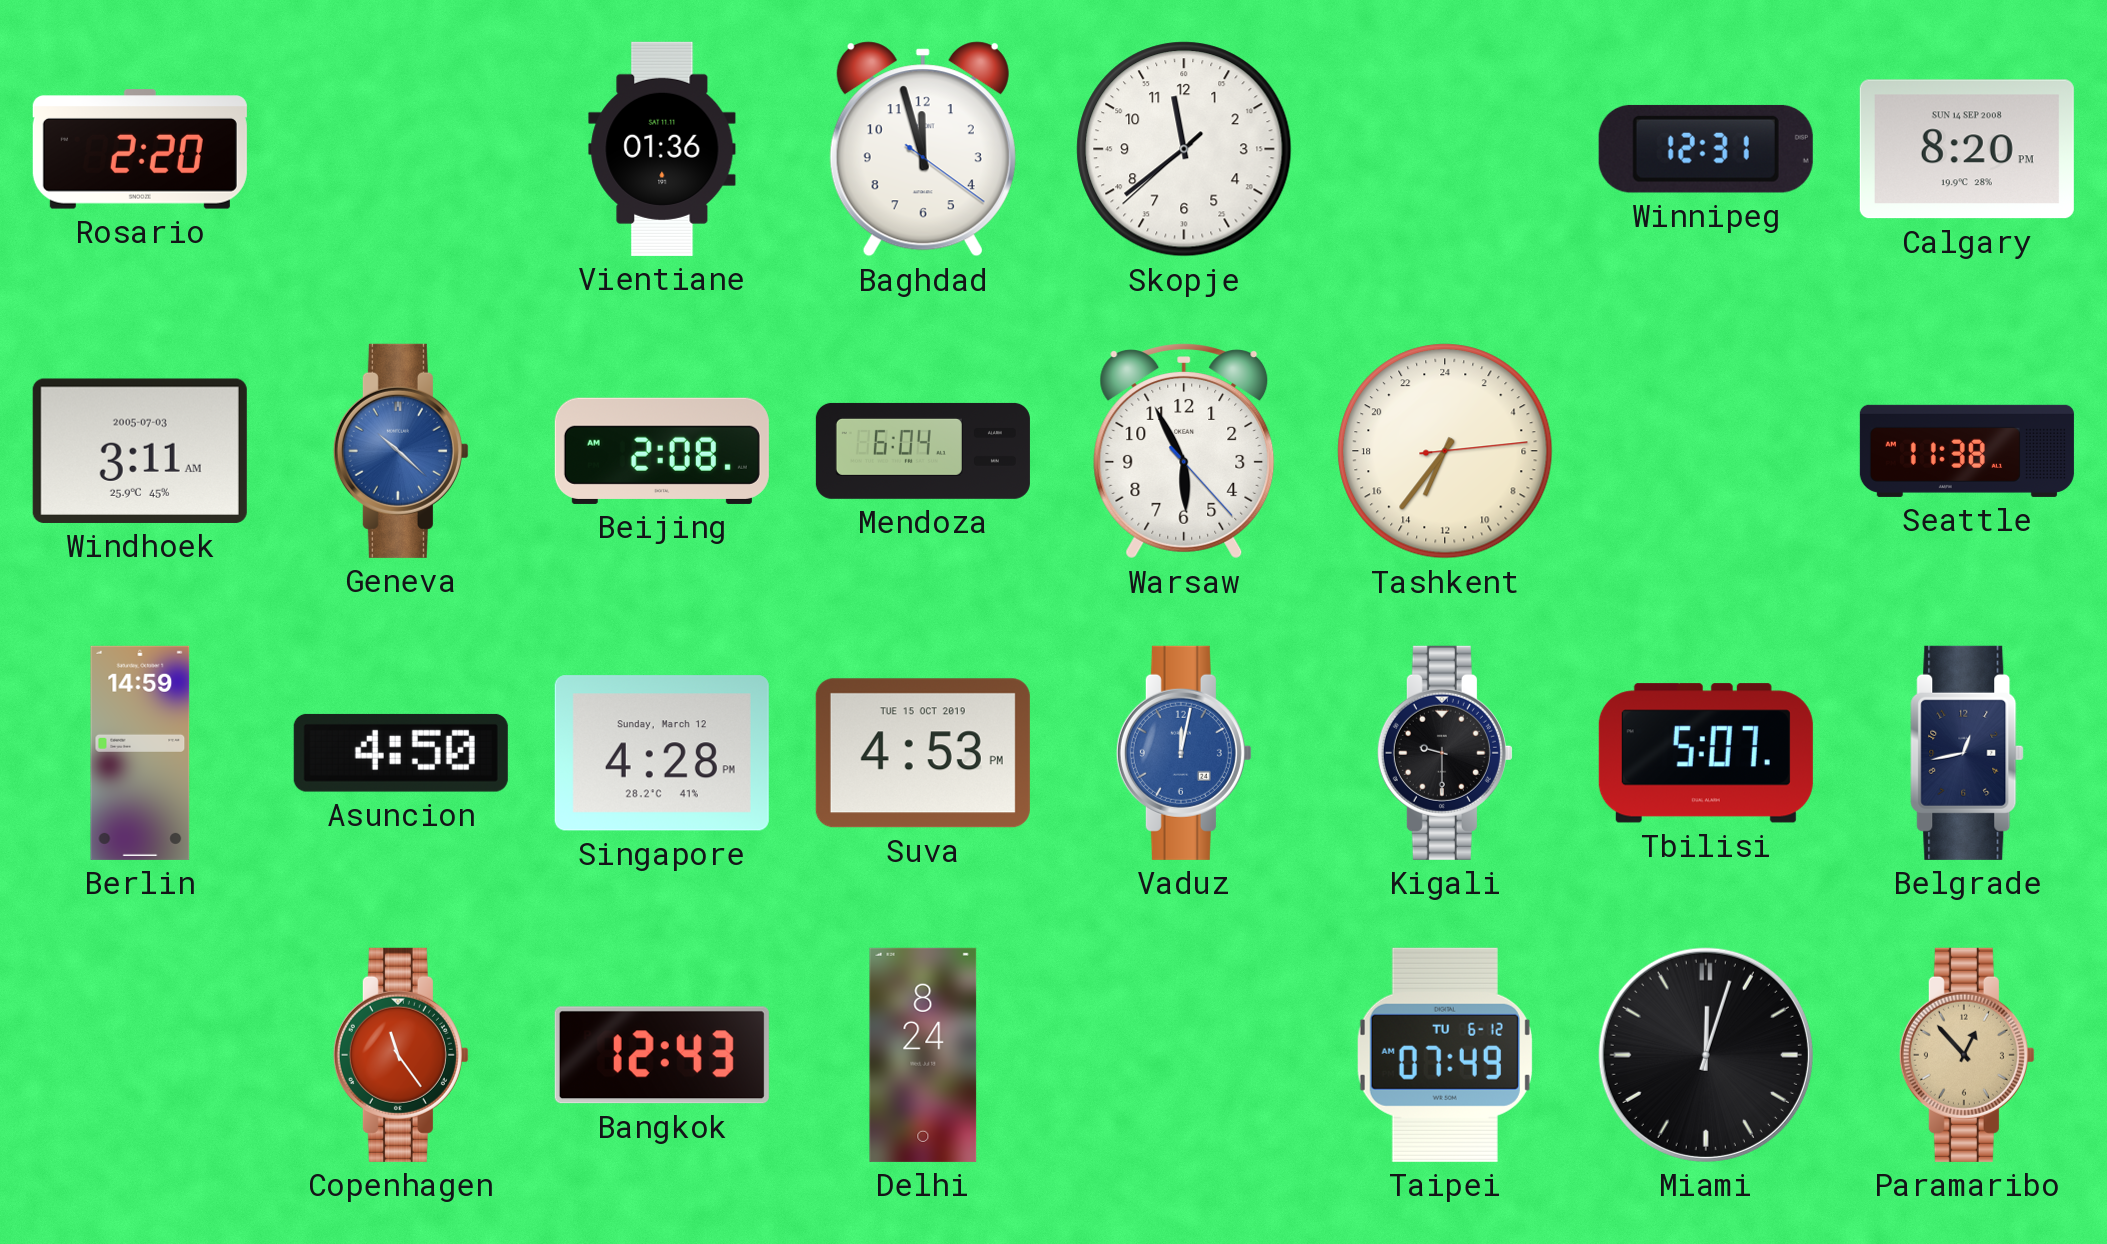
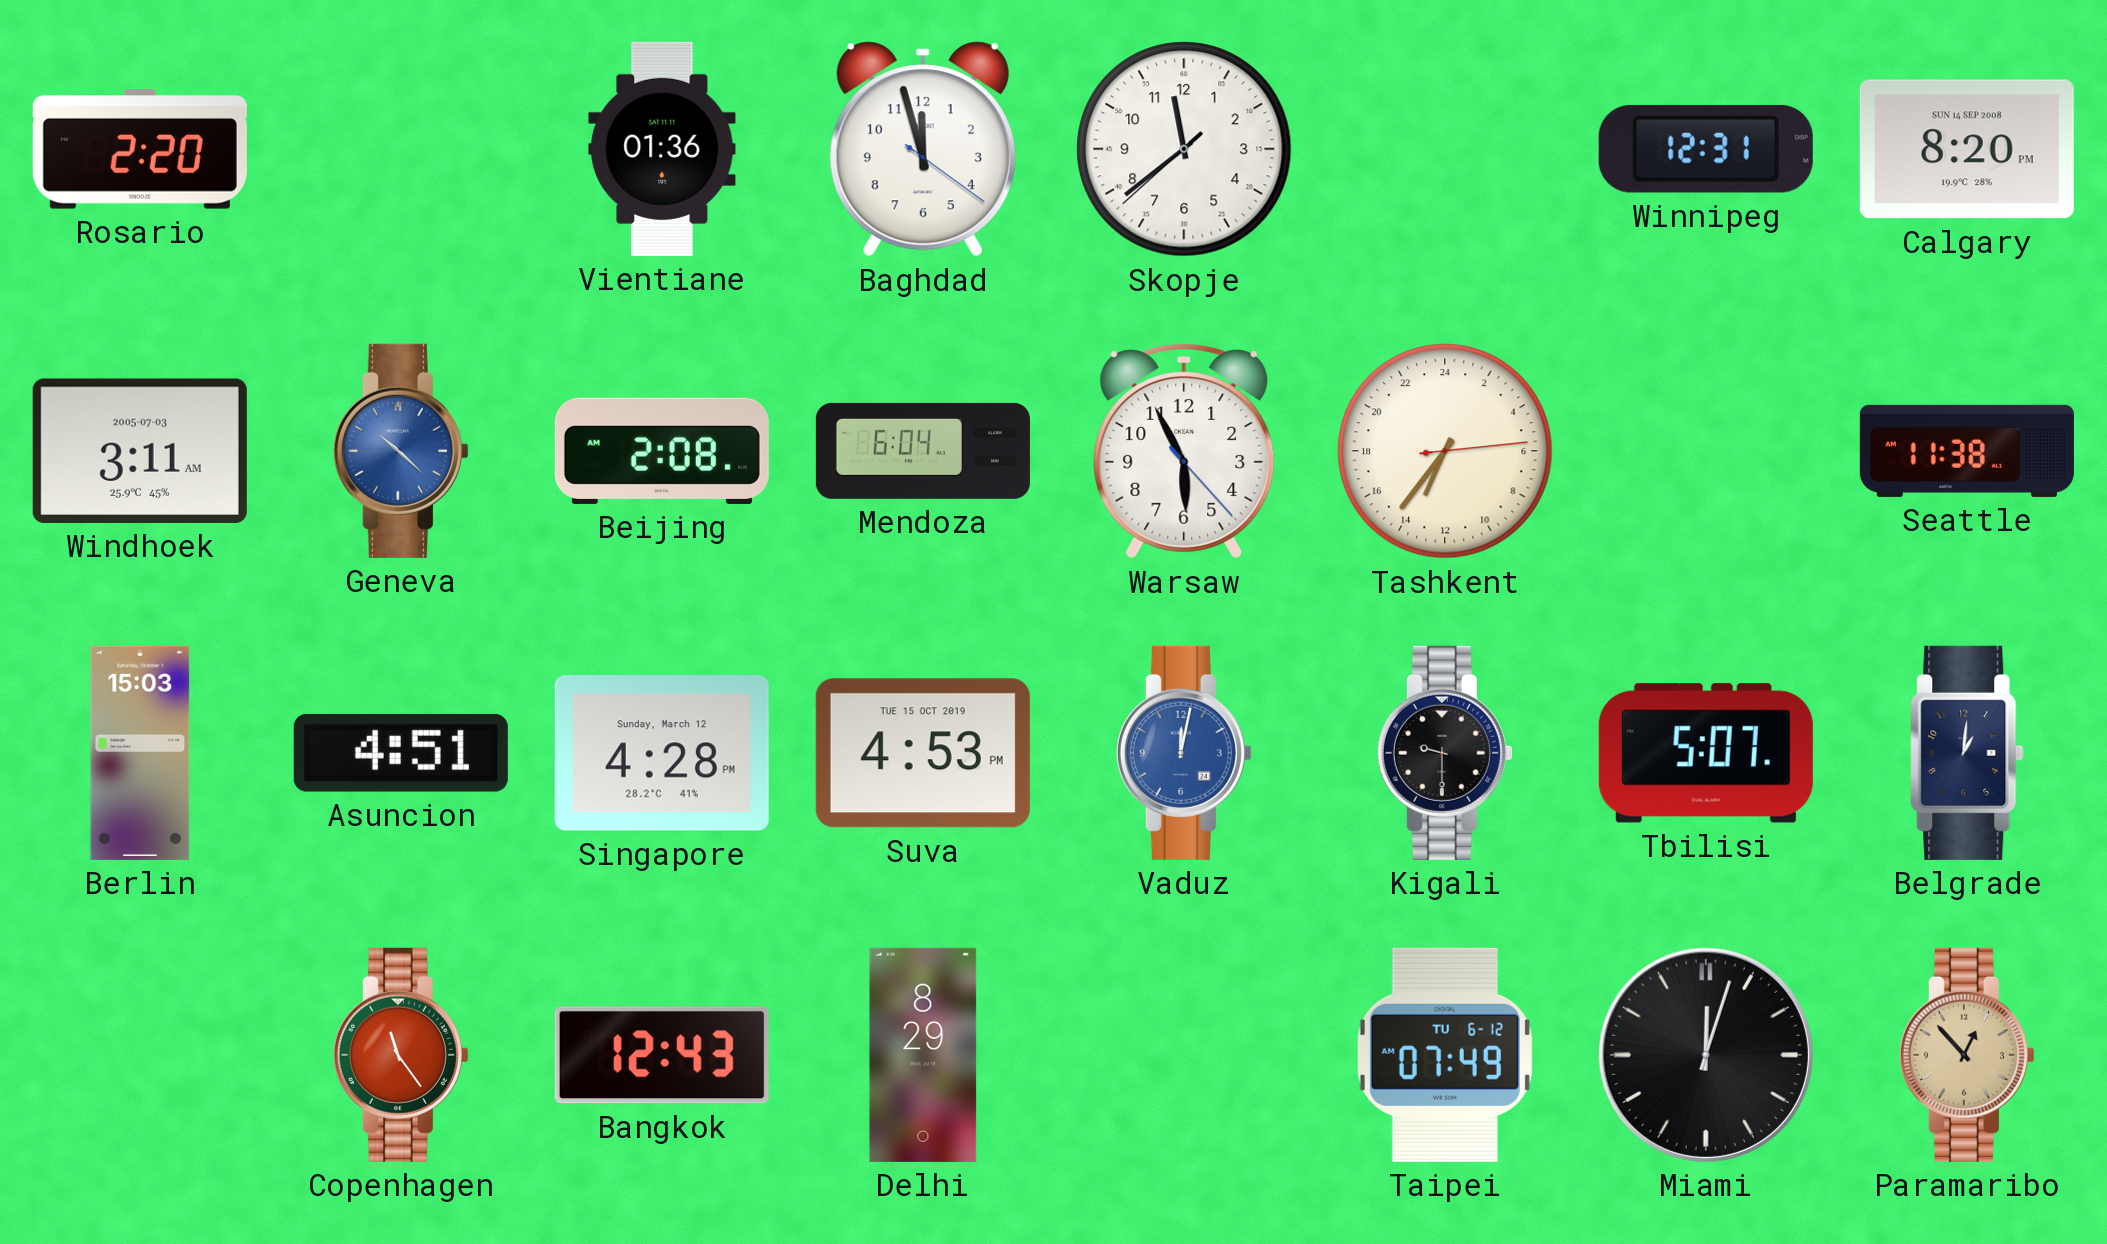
Berlin: 14:59 -> 15:03
Asuncion: 4:50 -> 4:51
Belgrade: 12:43 -> 1:01
Delhi: 8:24 -> 8:29
